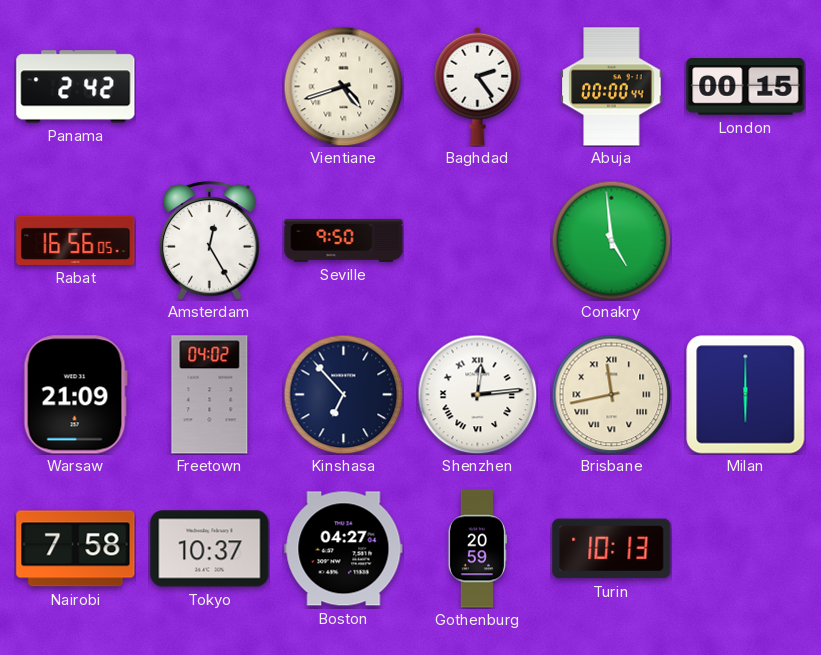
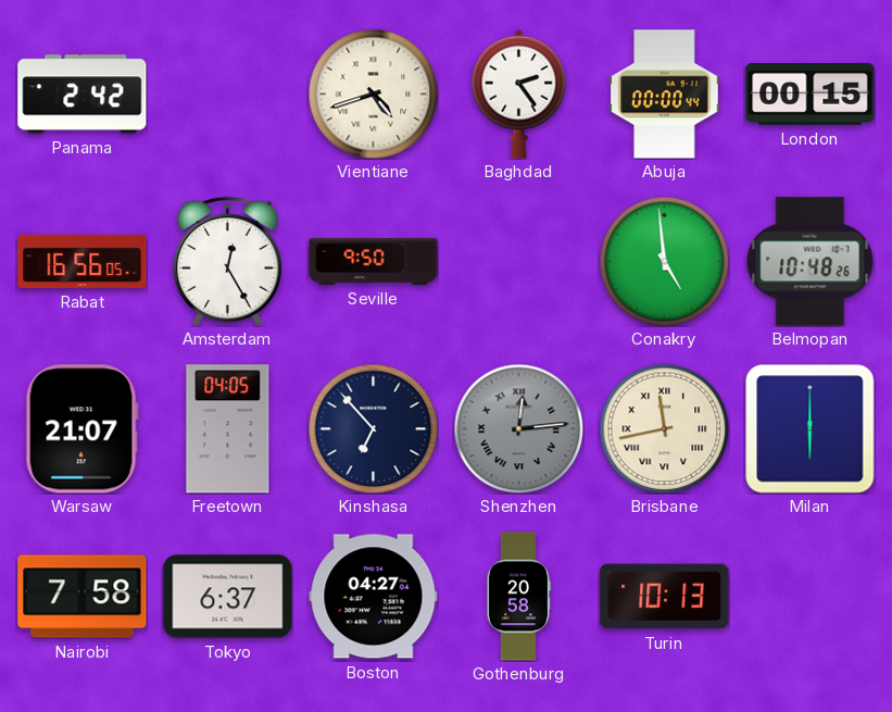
Belmopan: none -> 10:48
Warsaw: 21:09 -> 21:07
Freetown: 04:02 -> 04:05
Shenzhen dial: white -> grey
Tokyo: 10:37 -> 6:37
Gothenburg: 20:59 -> 20:58
